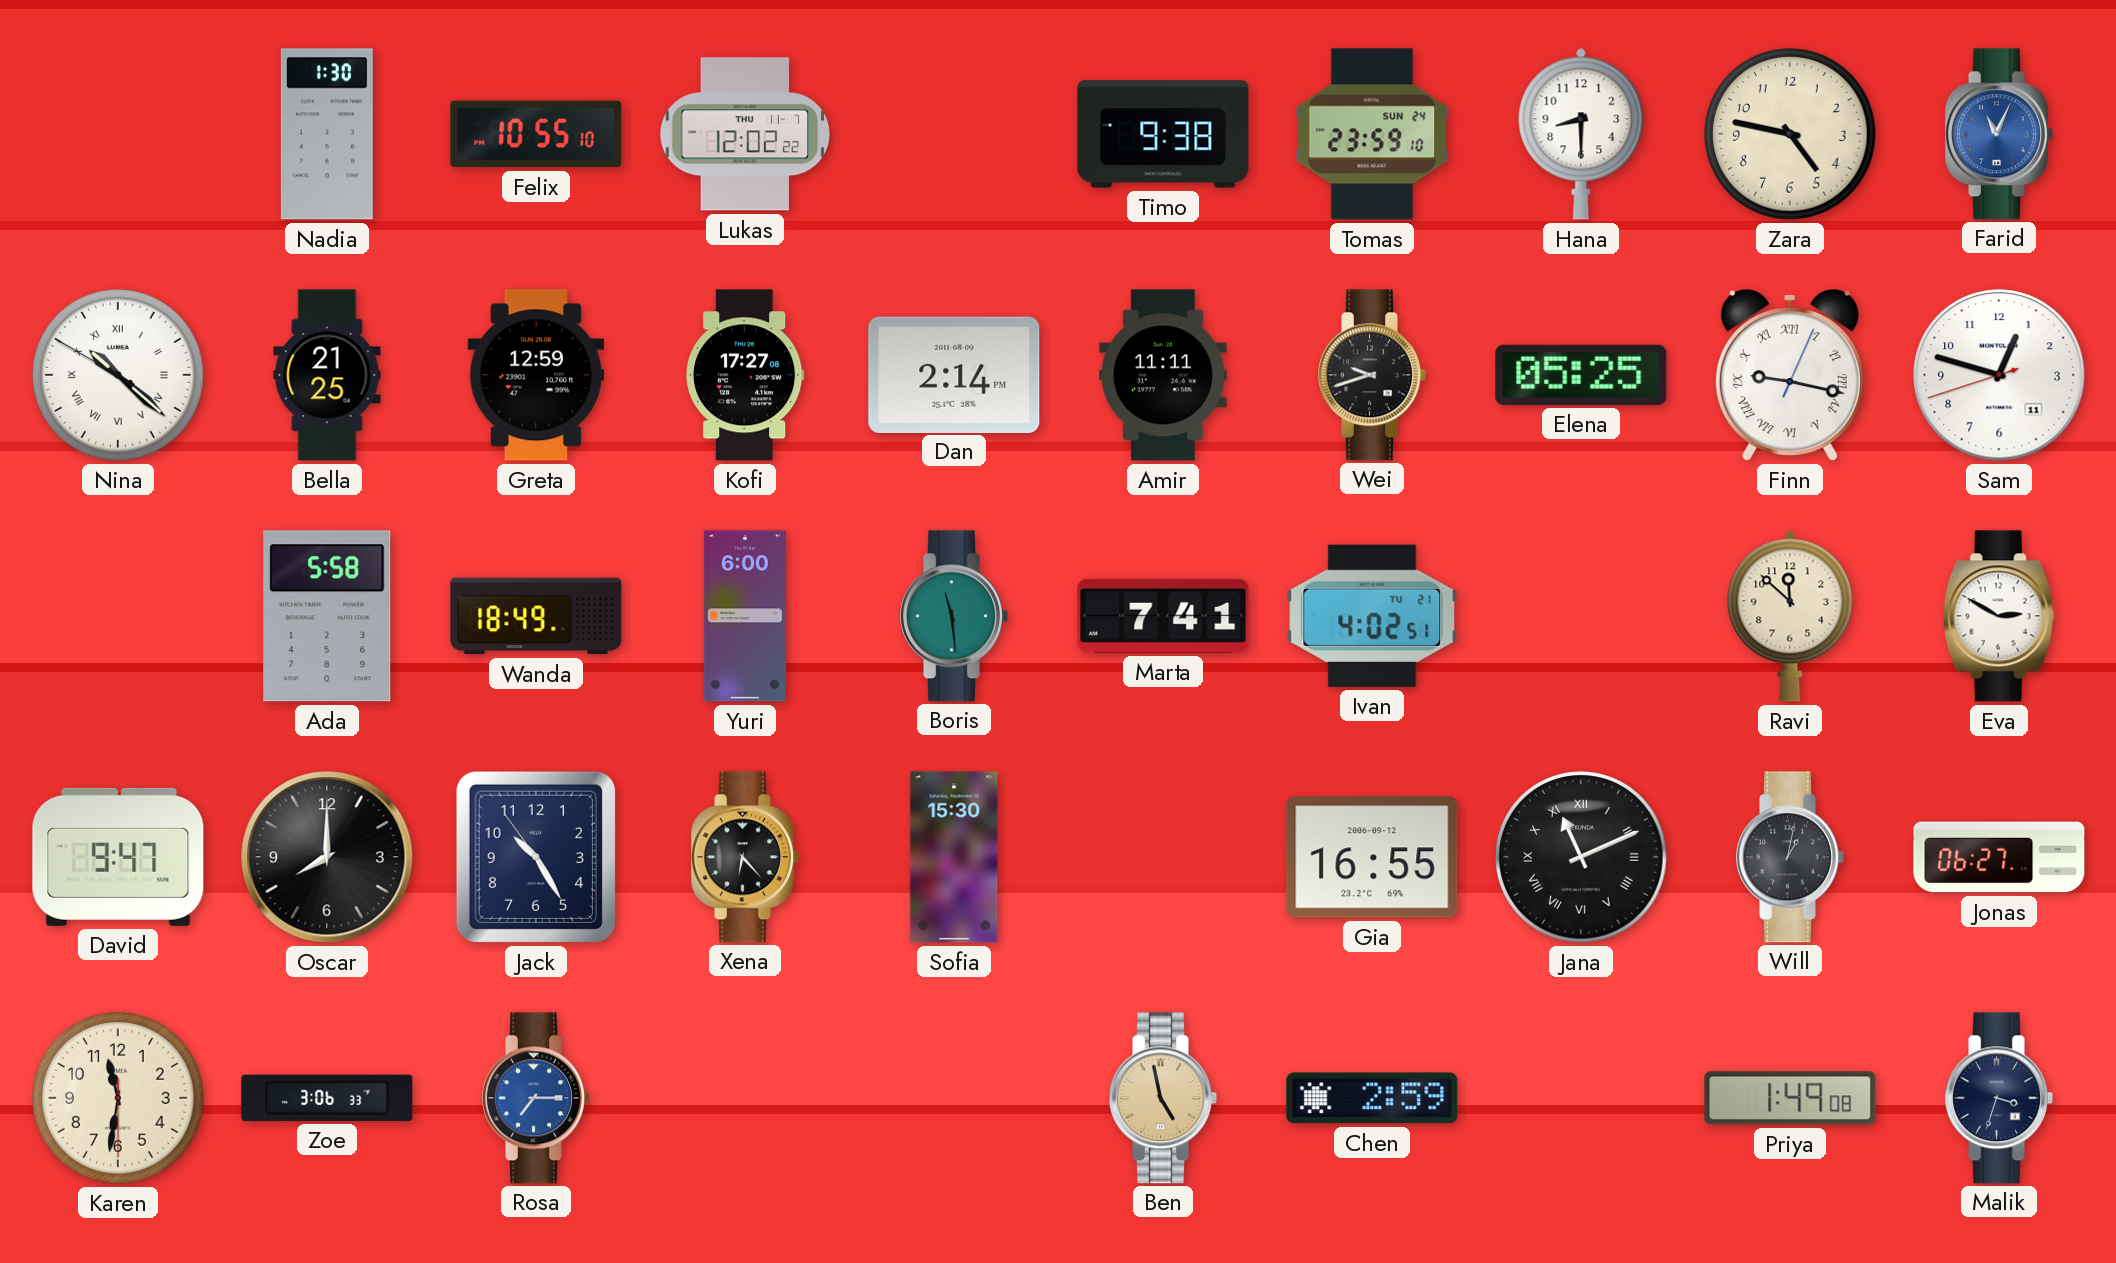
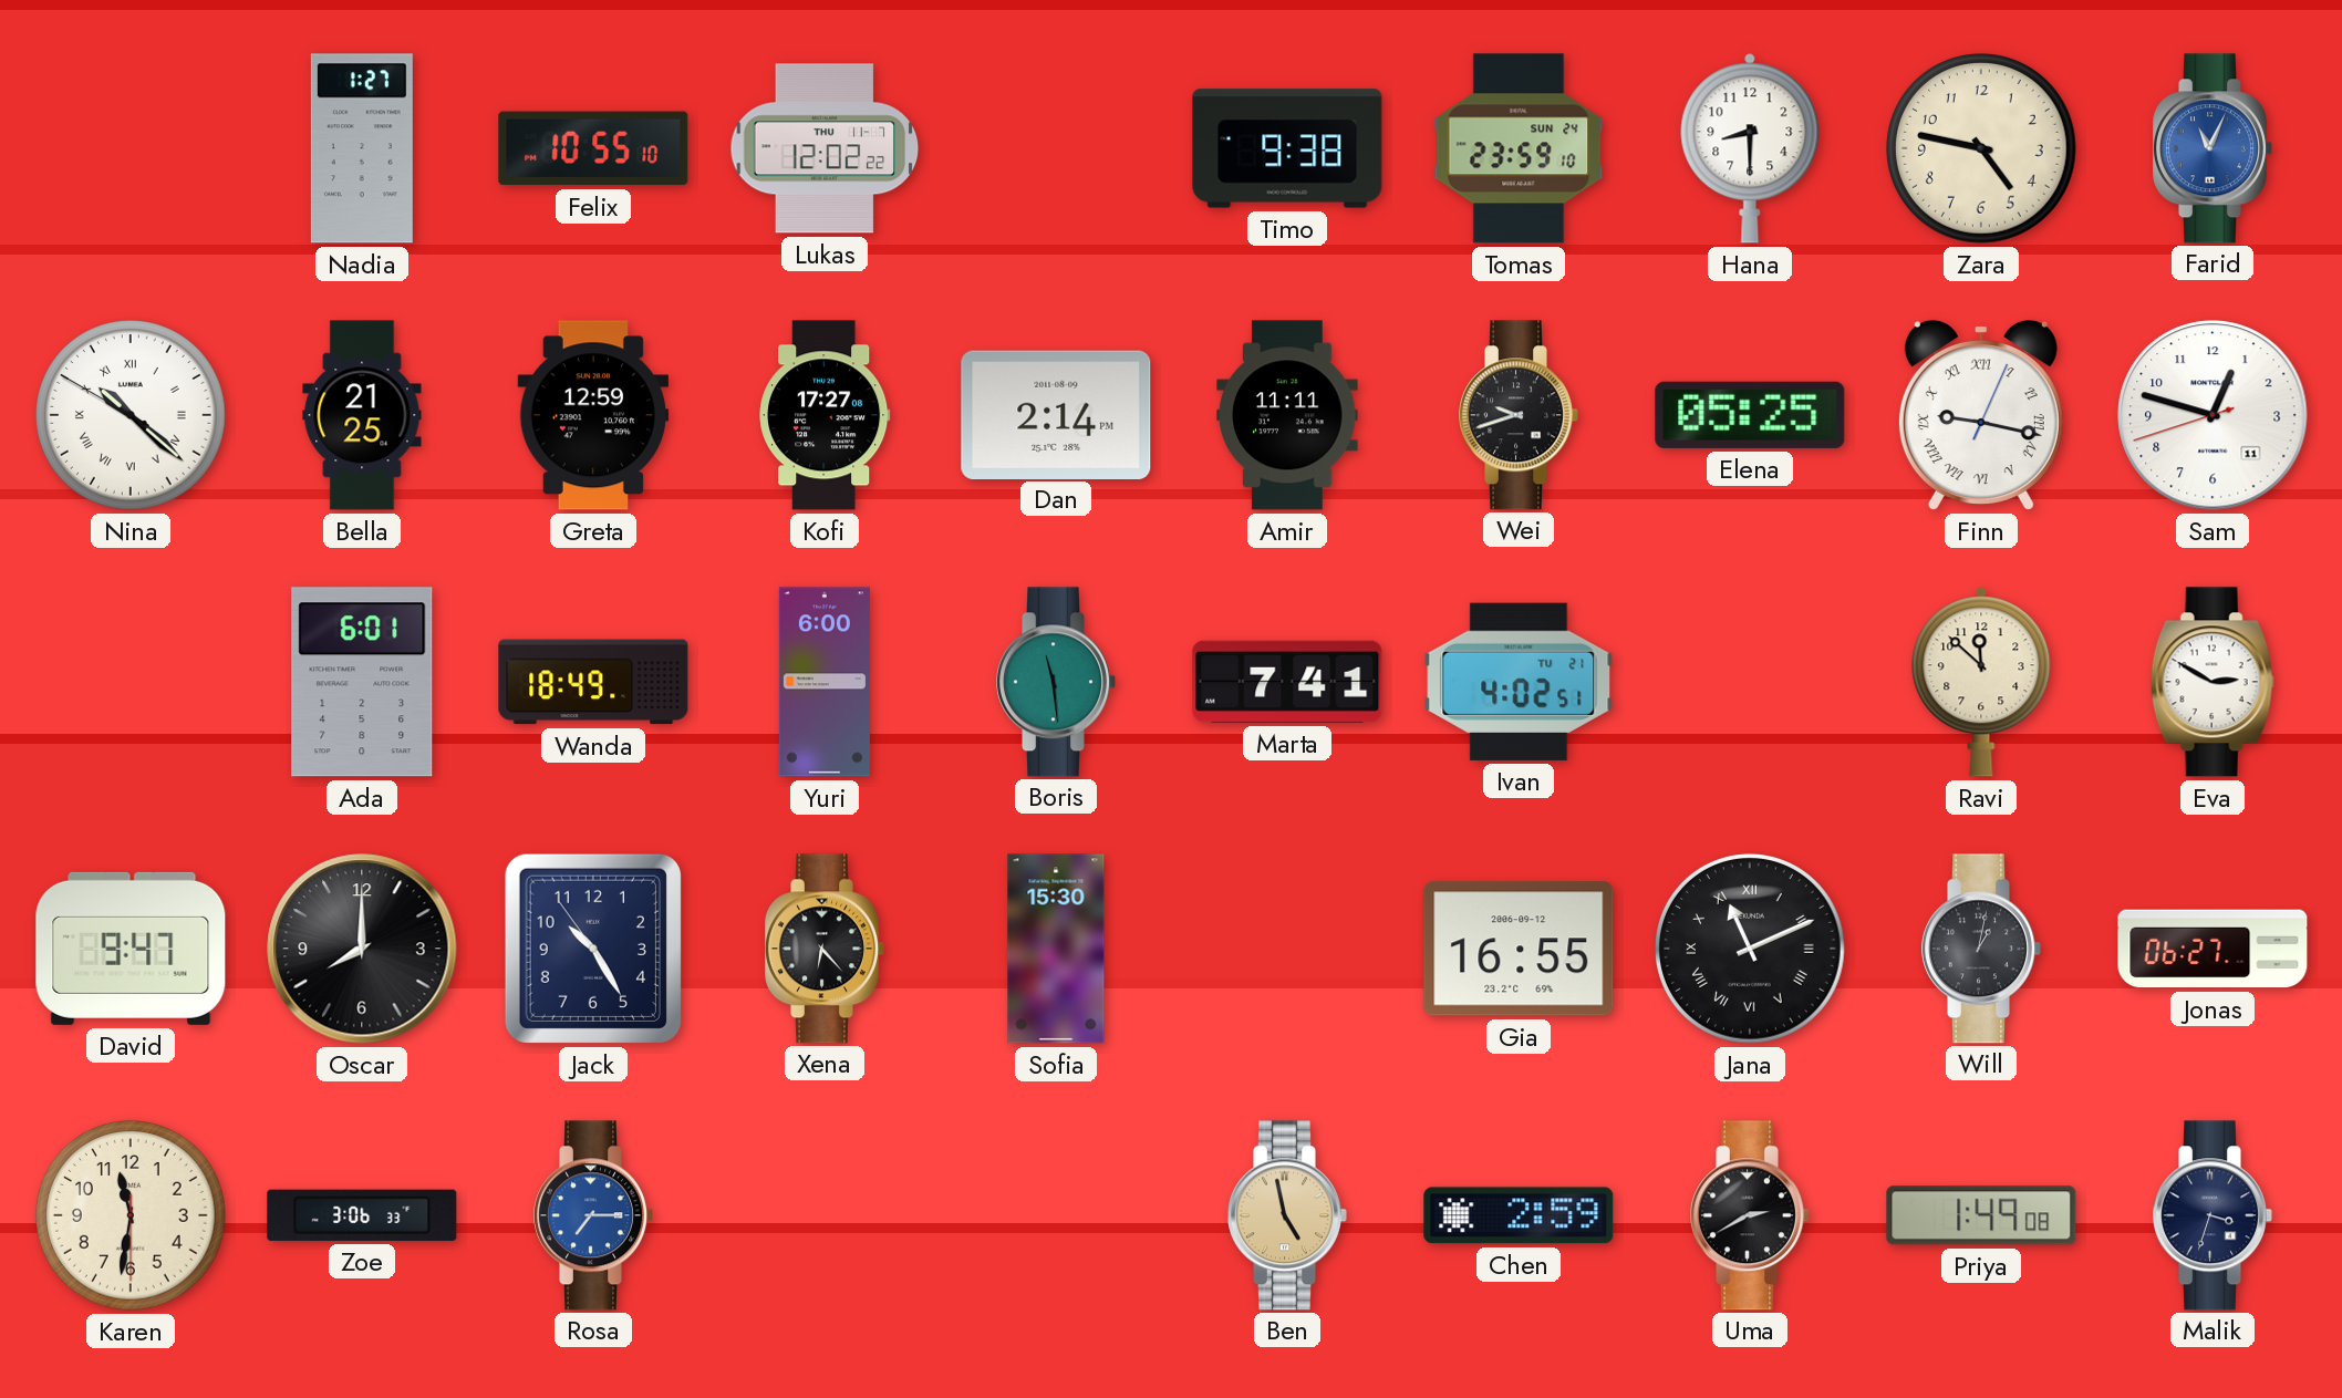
Nadia: 1:30 -> 1:27
Ada: 5:58 -> 6:01
Uma: none -> 2:40
